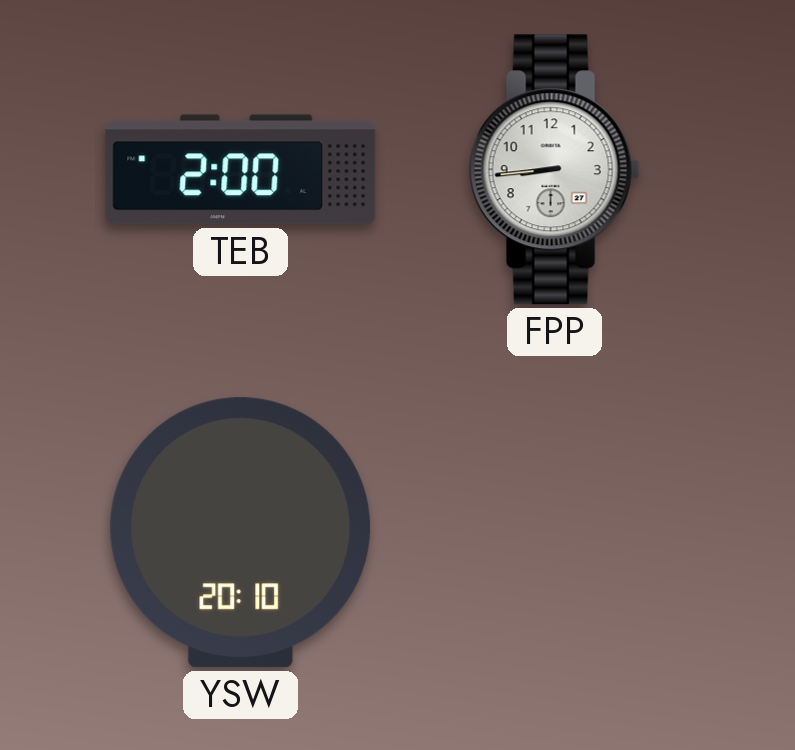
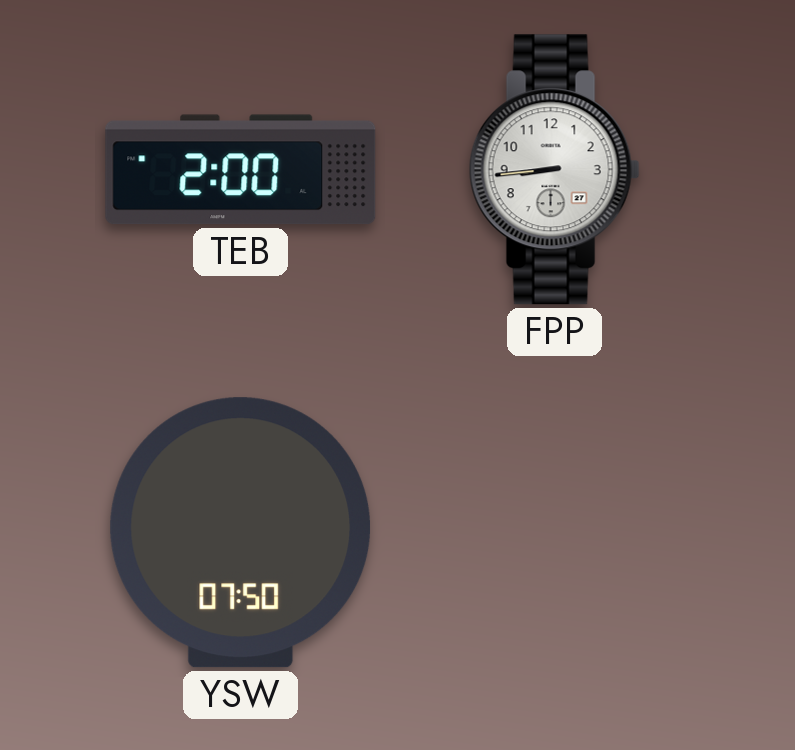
YSW: 20:10 -> 07:50
